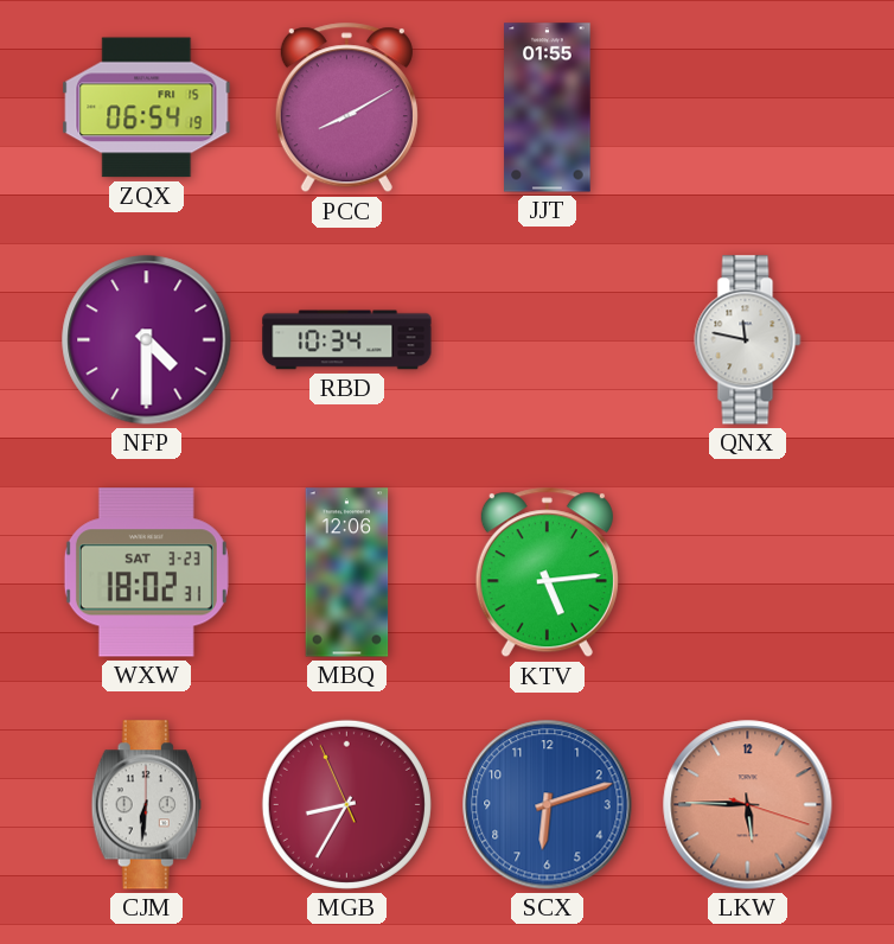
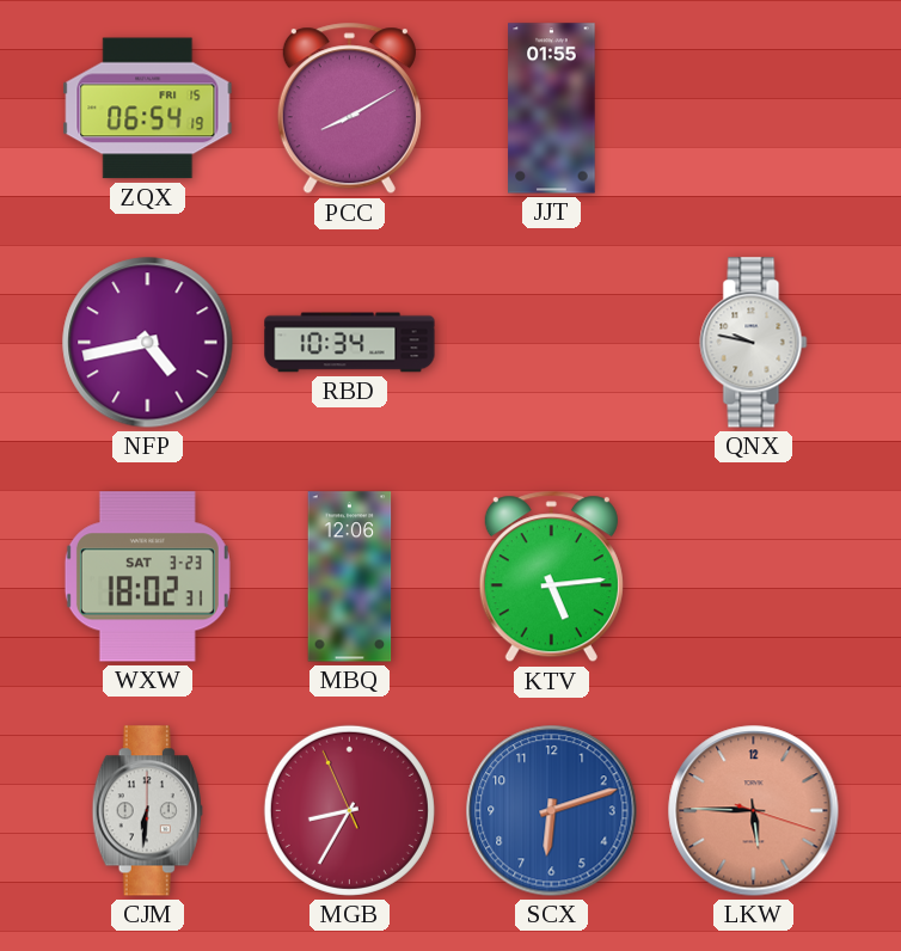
NFP: 4:30 -> 4:43
QNX: 11:47 -> 9:47
